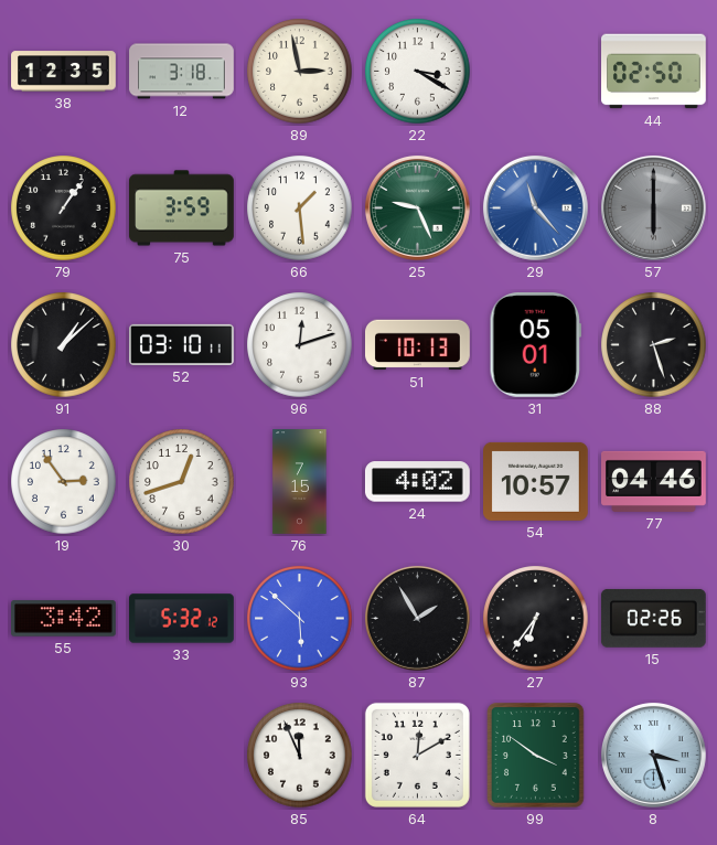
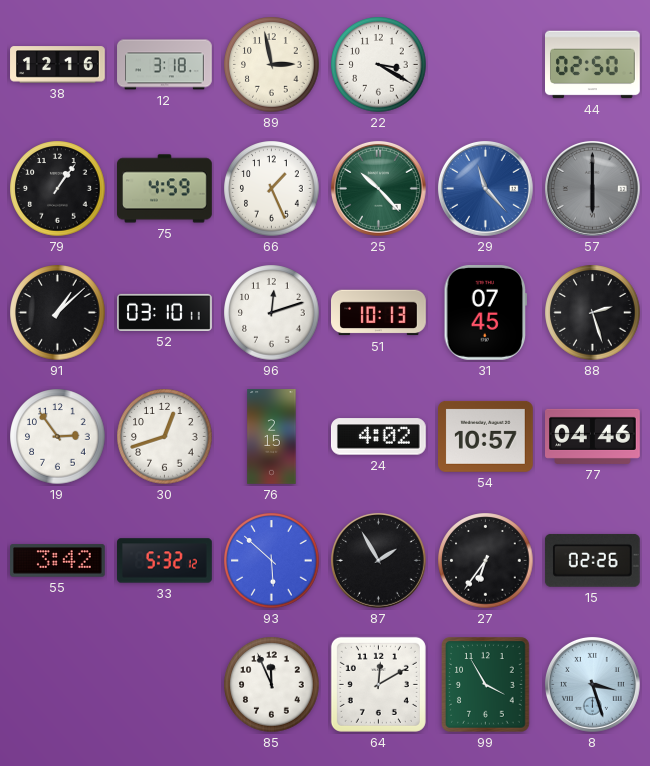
38: 12:35 -> 12:16
75: 3:59 -> 4:59
66: 1:29 -> 1:26
25: 9:26 -> 10:23
31: 05:01 -> 07:45
76: 7:15 -> 2:15
99: 3:51 -> 3:55
